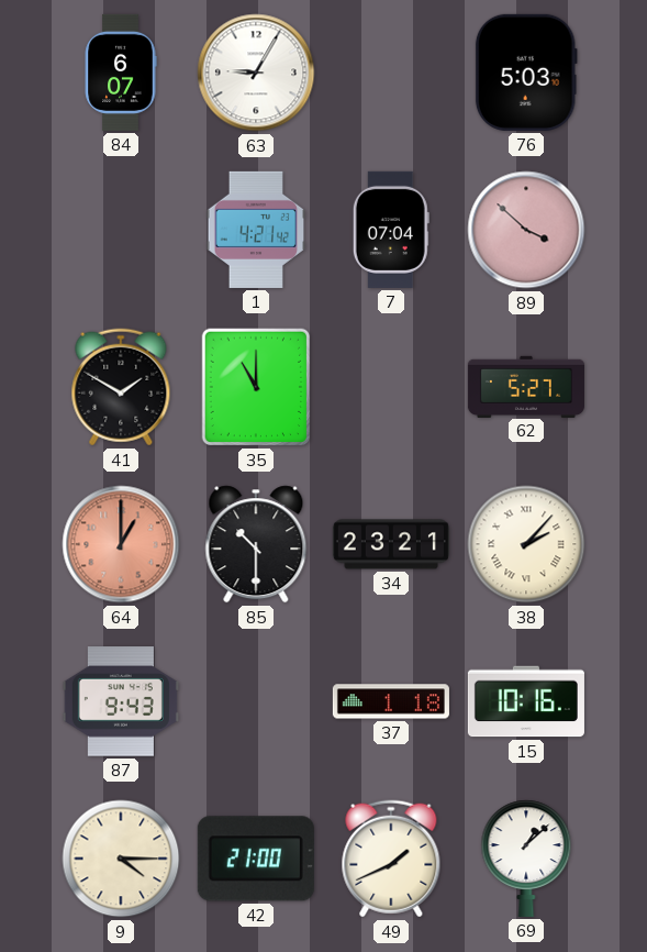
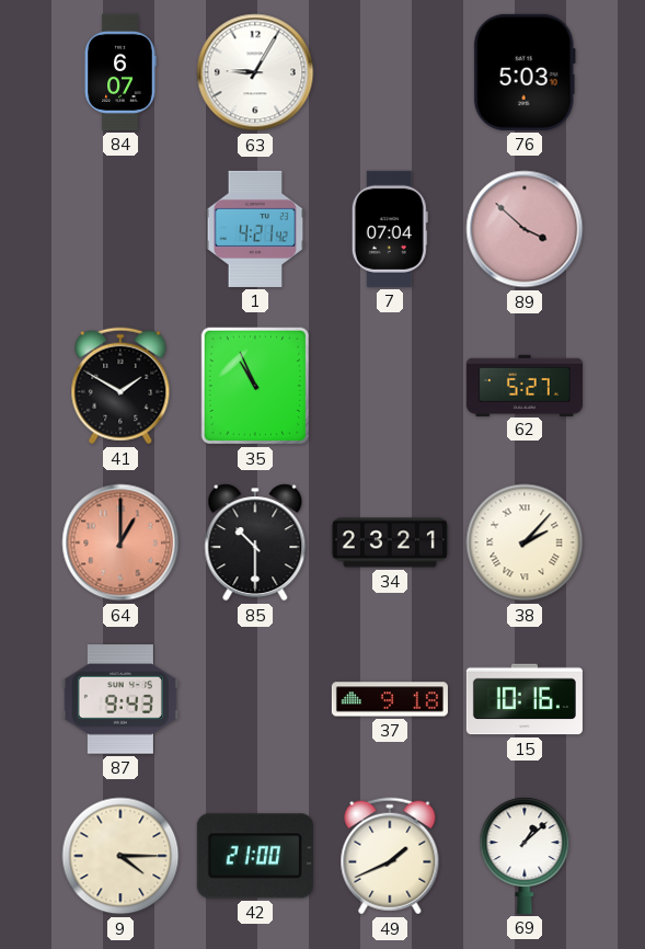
35: 11:00 -> 10:56
37: 1:18 -> 9:18
